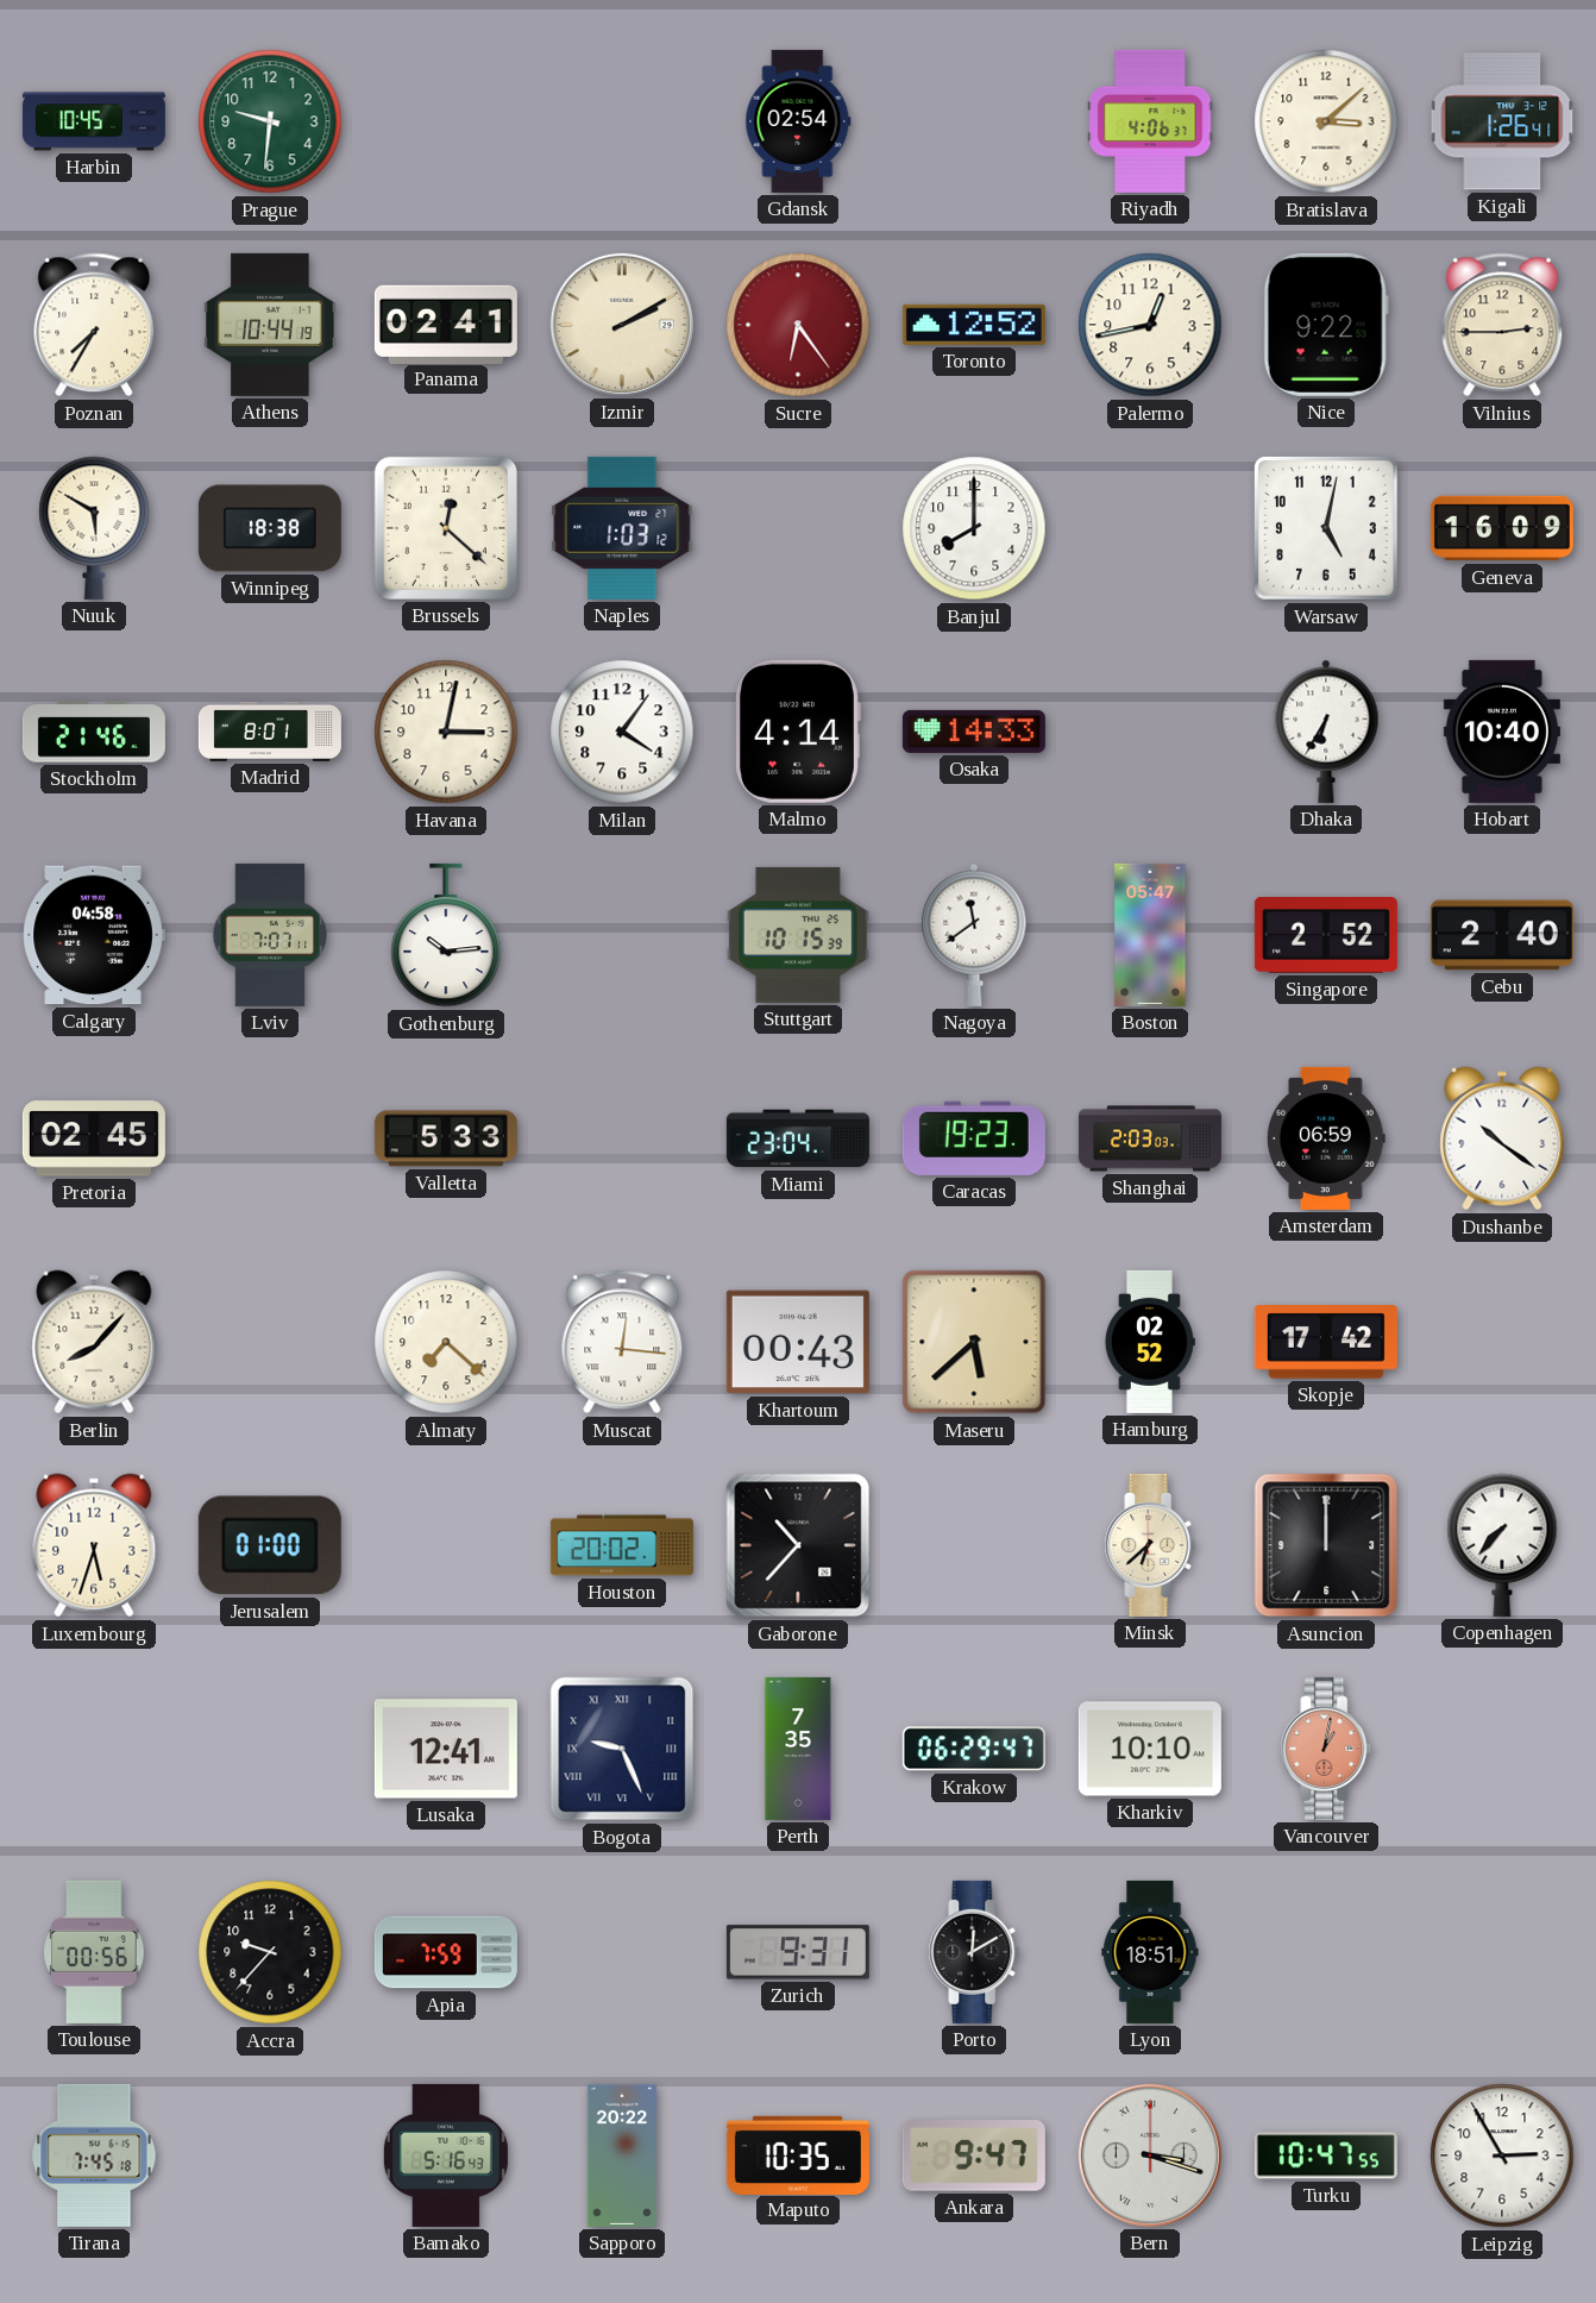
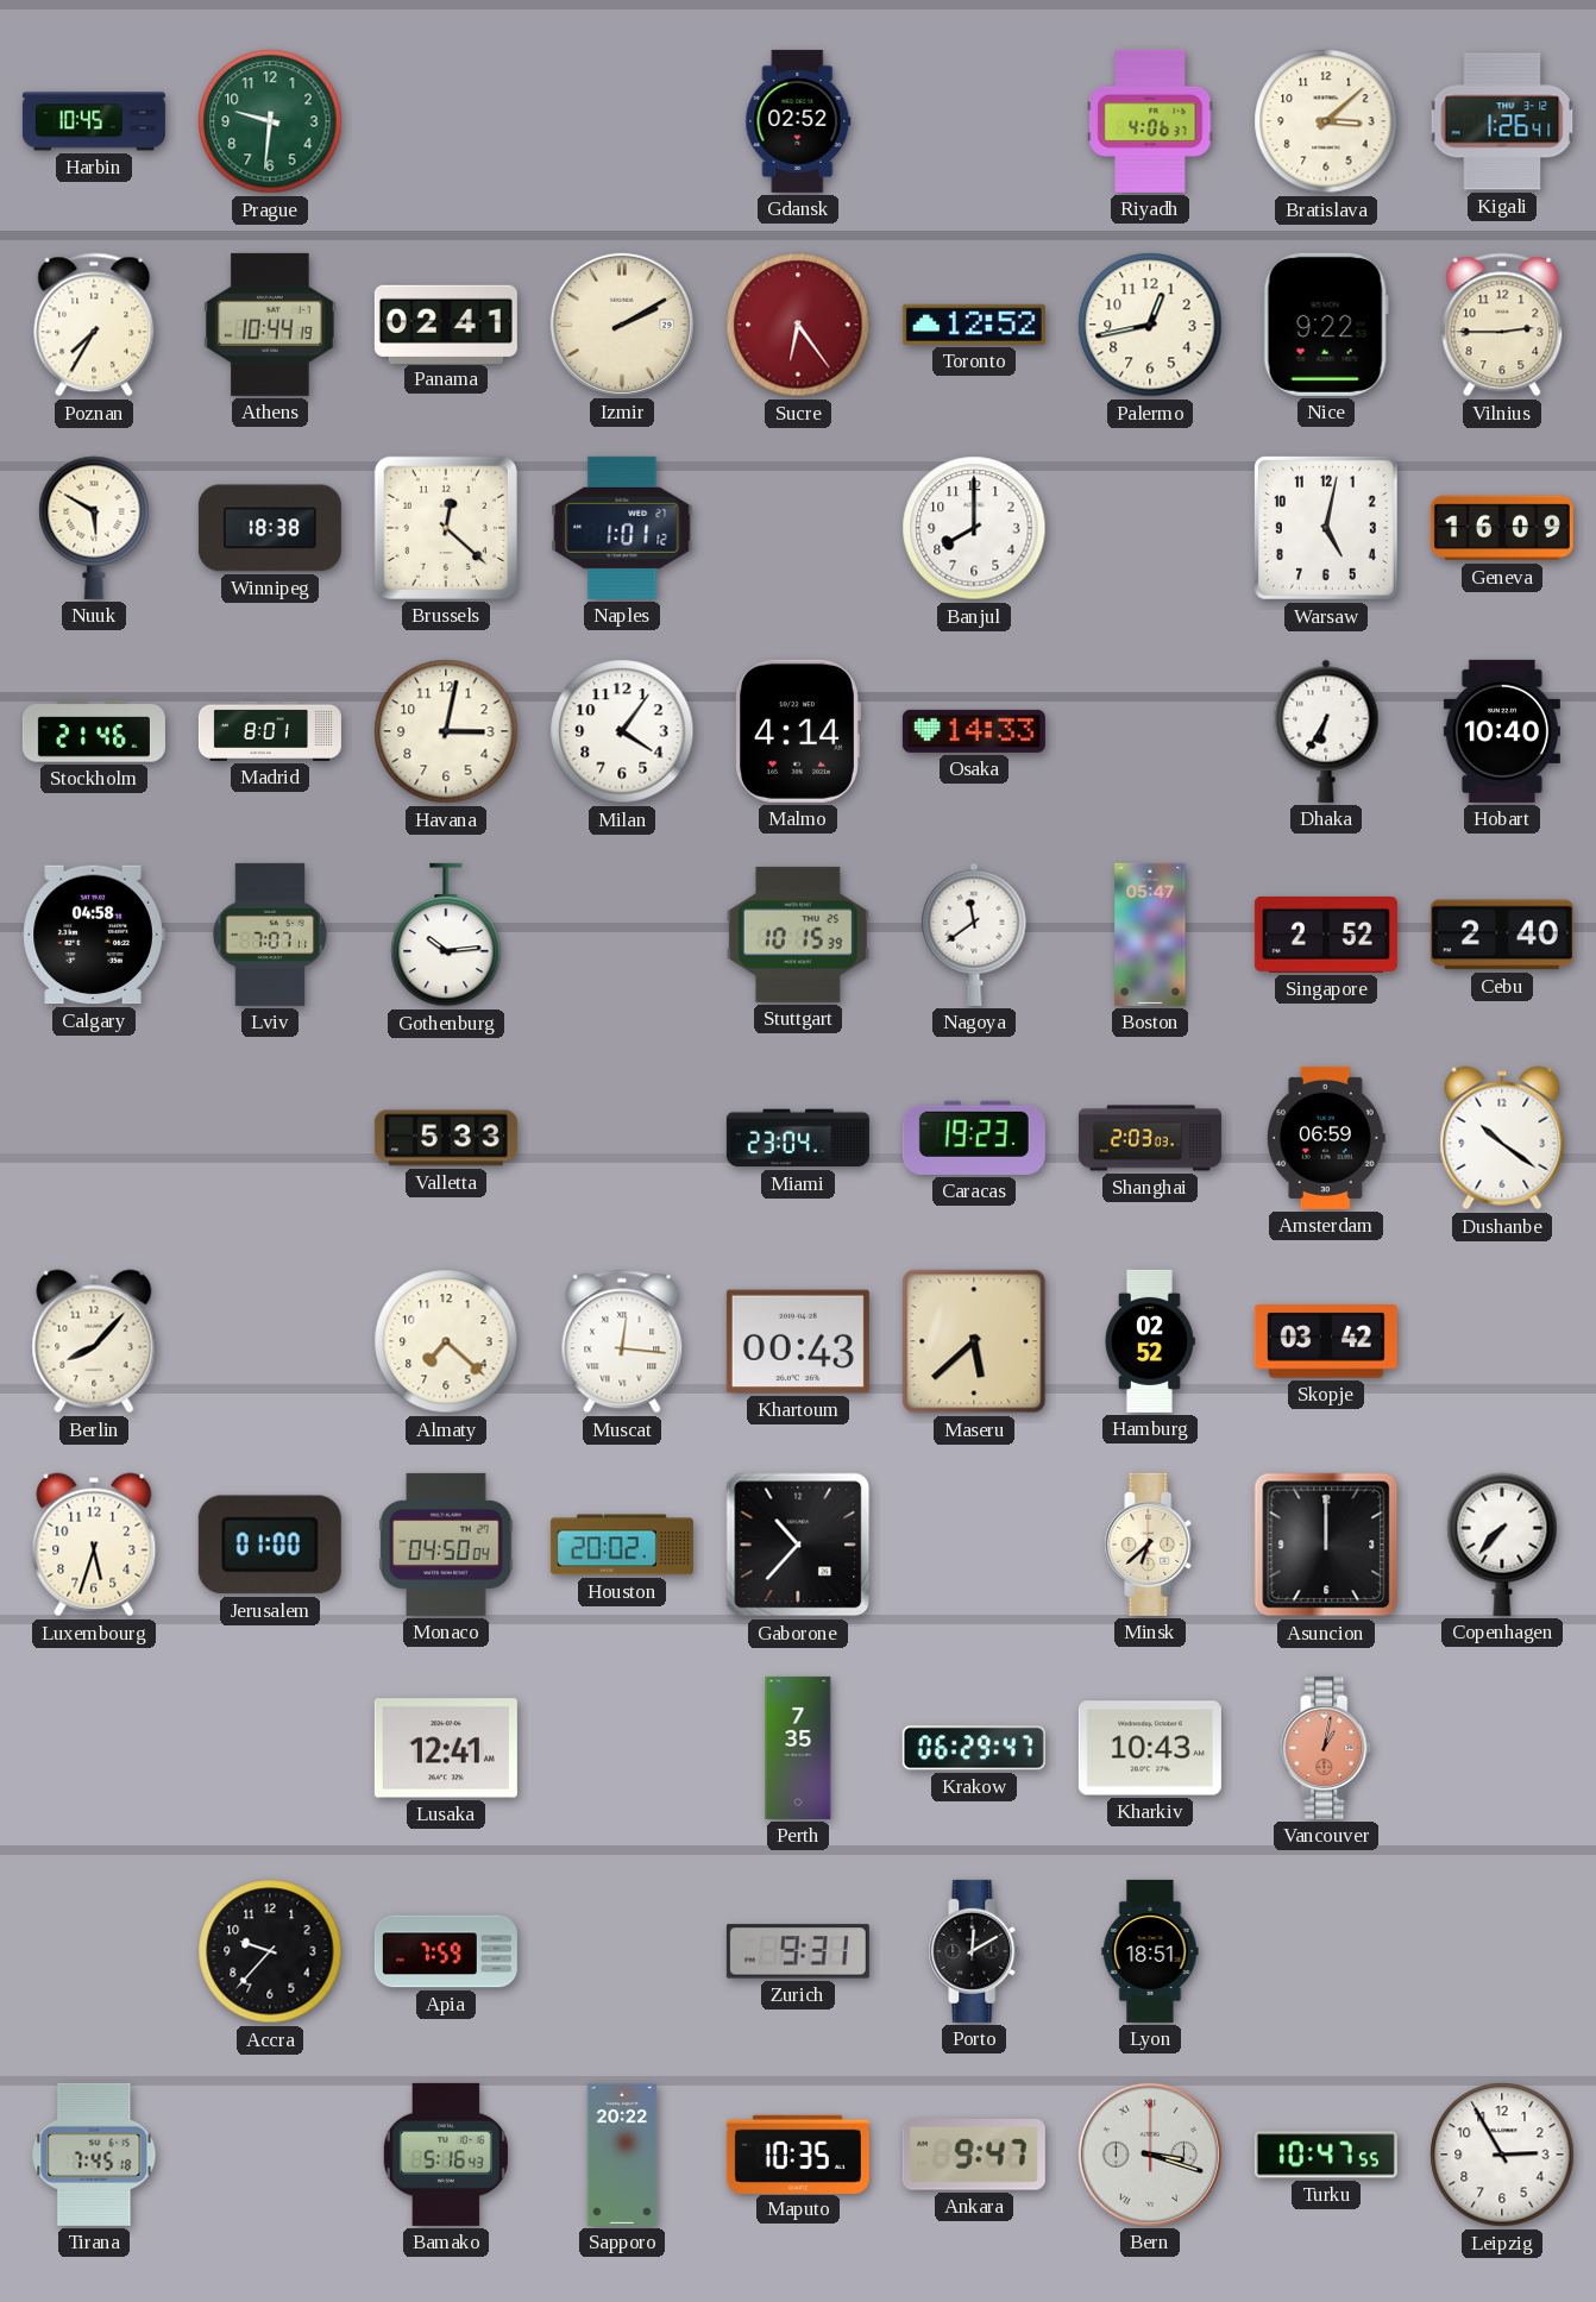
Gdansk: 02:54 -> 02:52
Naples: 1:03 -> 1:01
Pretoria: 02:45 -> none
Skopje: 17:42 -> 03:42
Monaco: none -> 04:50
Bogota: 9:26 -> none
Kharkiv: 10:10 -> 10:43
Toulouse: 00:56 -> none
